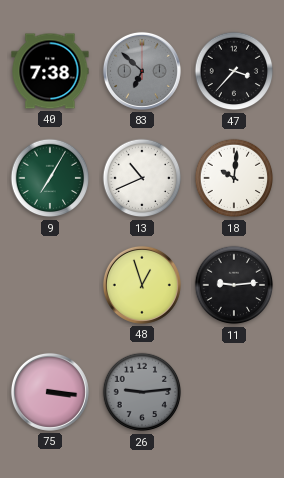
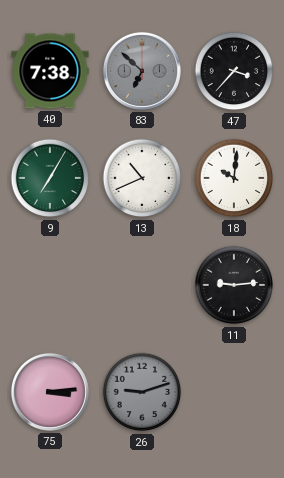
48: 12:57 -> none
75: 3:16 -> 3:14
26: 9:14 -> 9:12
